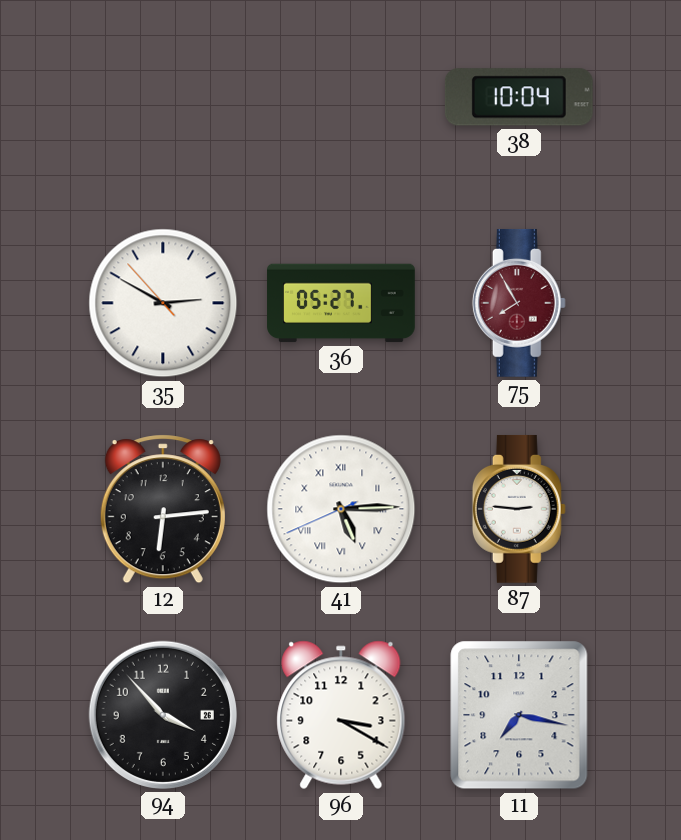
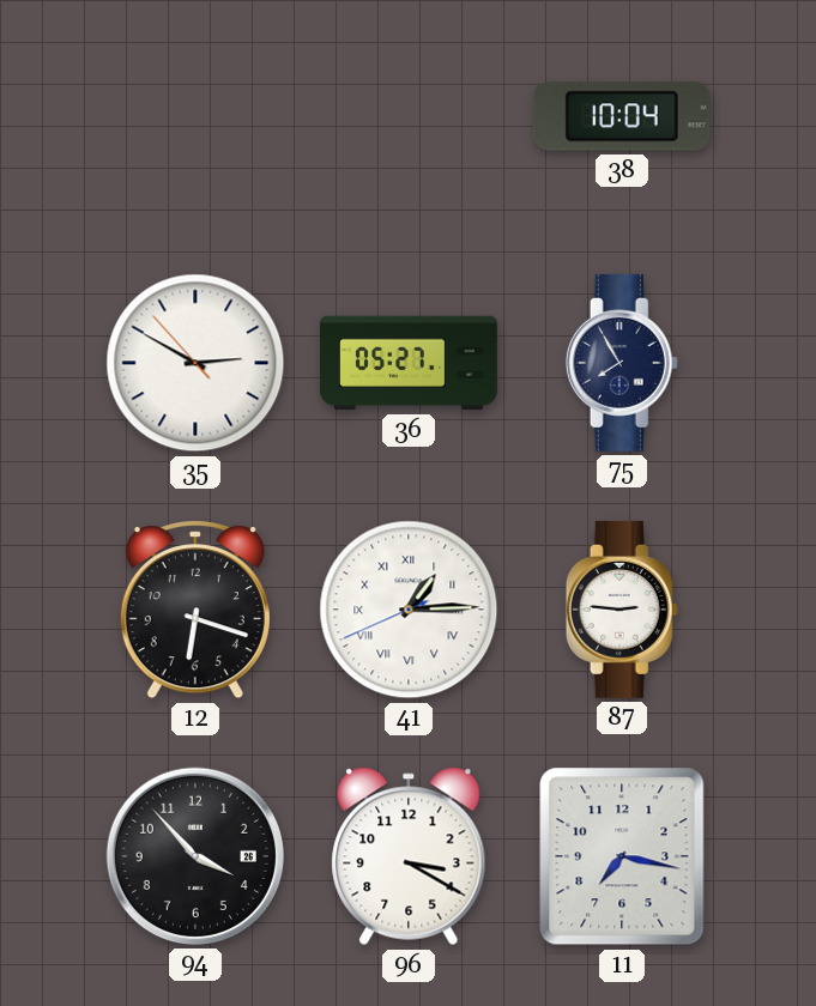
75 dial: burgundy -> navy
12: 6:14 -> 6:18
41: 5:14 -> 1:14
